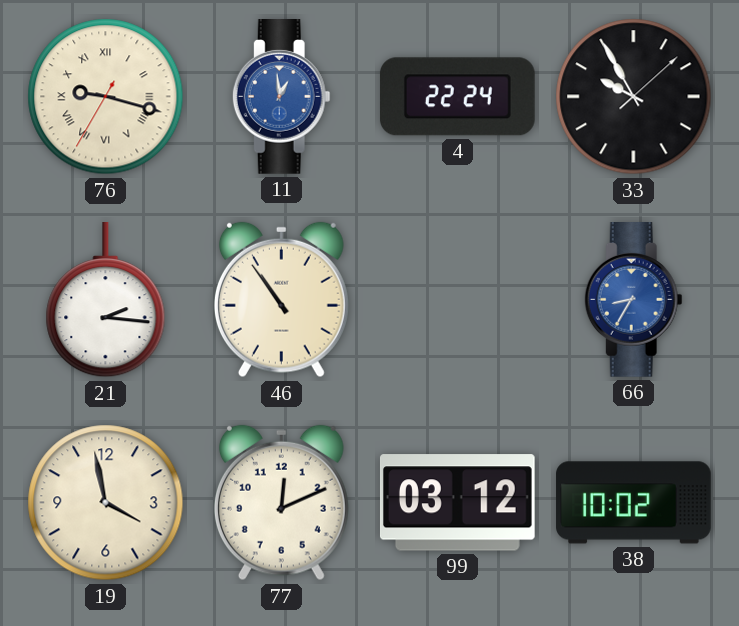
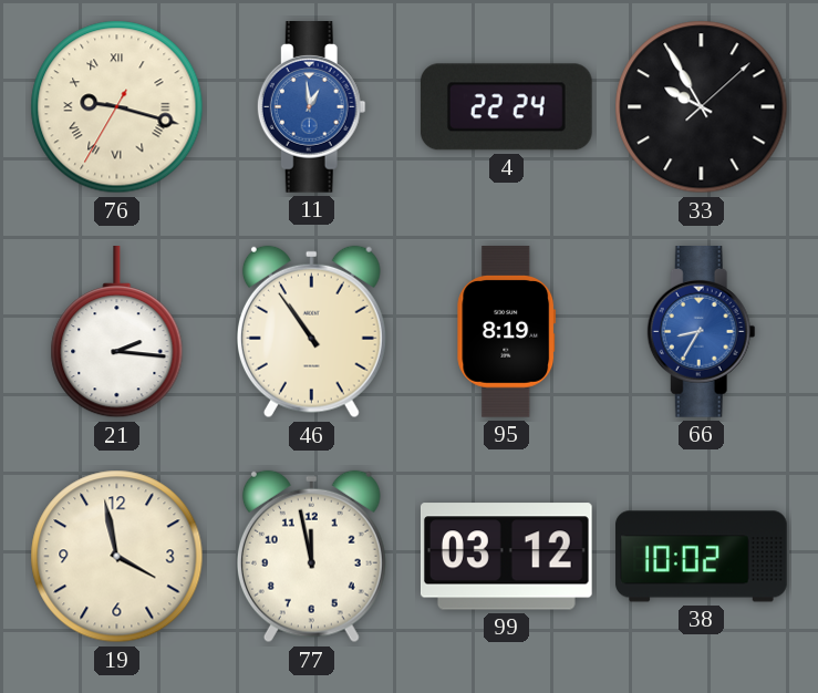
95: none -> 8:19
77: 12:11 -> 11:58
